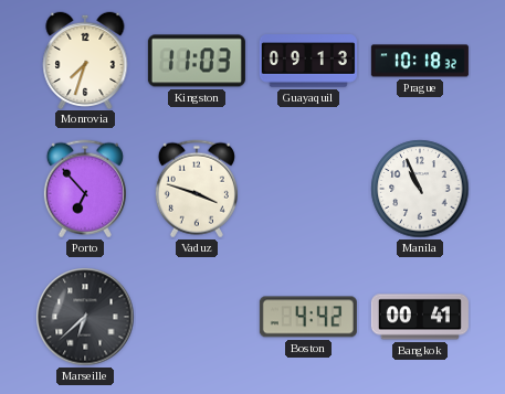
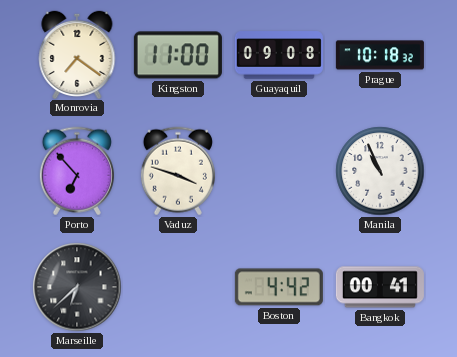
Monrovia: 7:33 -> 7:21
Kingston: 11:03 -> 11:00
Guayaquil: 09:13 -> 09:08
